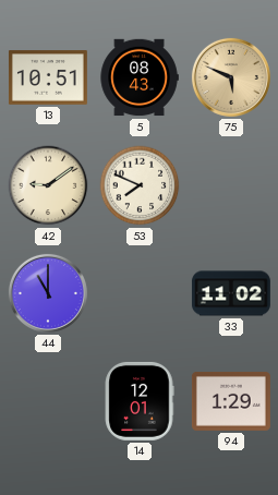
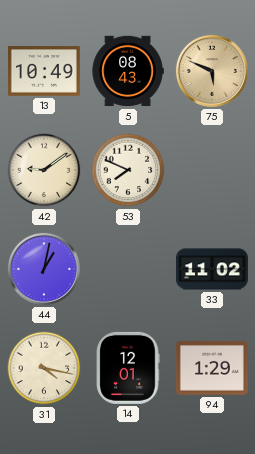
13: 10:51 -> 10:49
44: 11:00 -> 1:02
31: none -> 4:17
